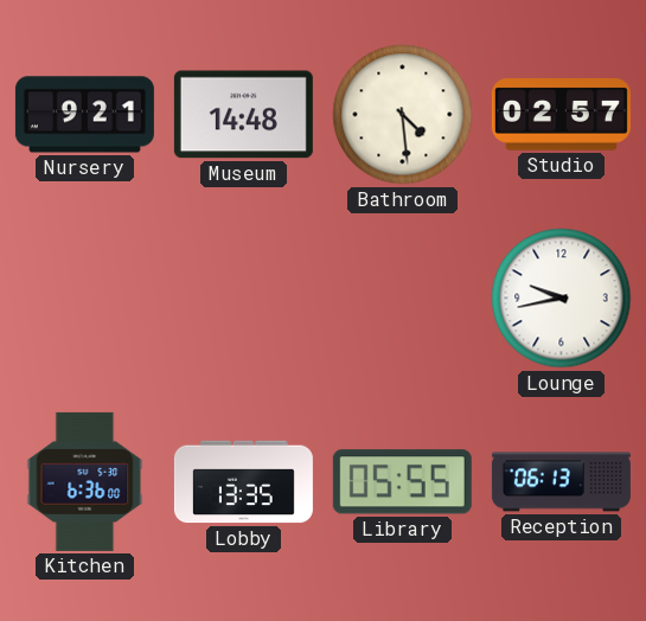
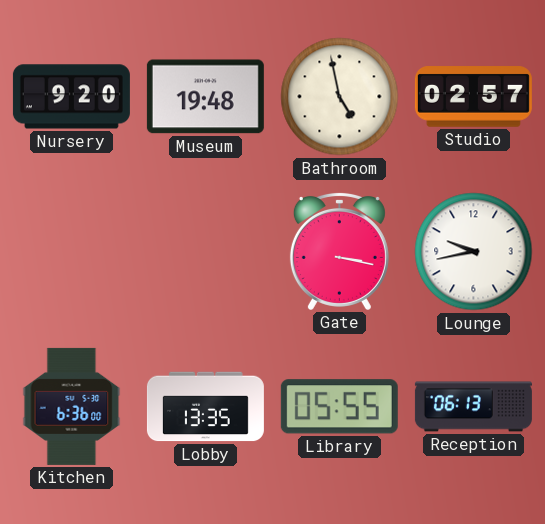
Nursery: 9:21 -> 9:20
Museum: 14:48 -> 19:48
Bathroom: 4:29 -> 4:58
Gate: none -> 3:17
